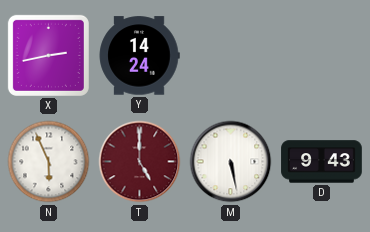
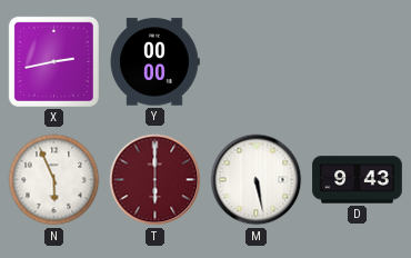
Y: 14:24 -> 00:00
T: 5:00 -> 6:00
